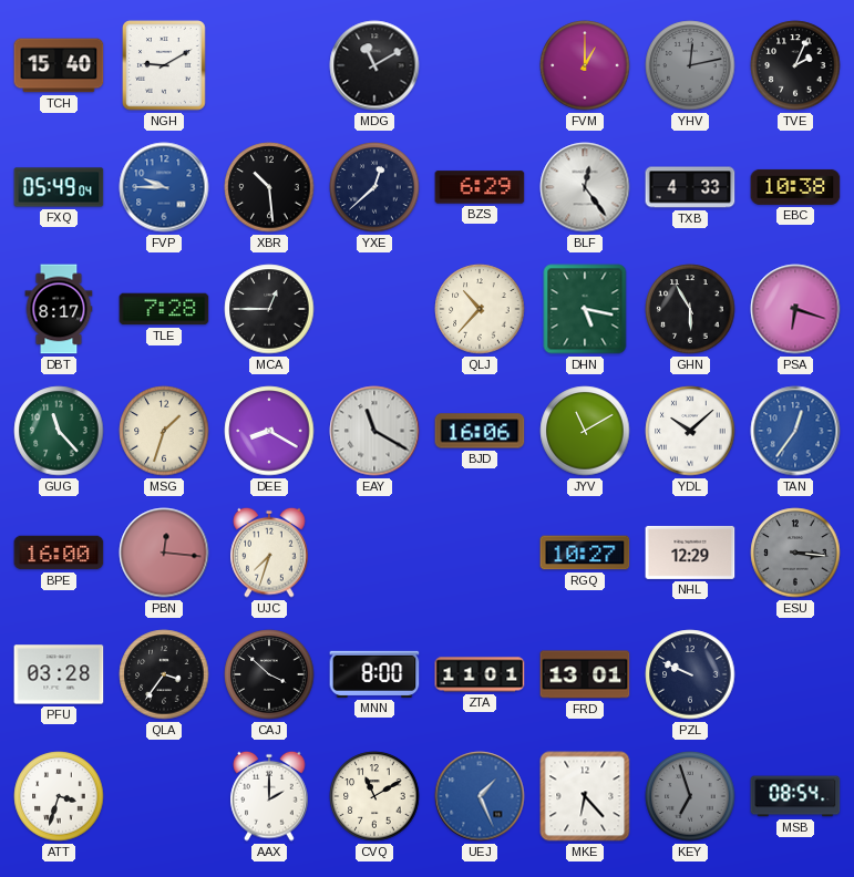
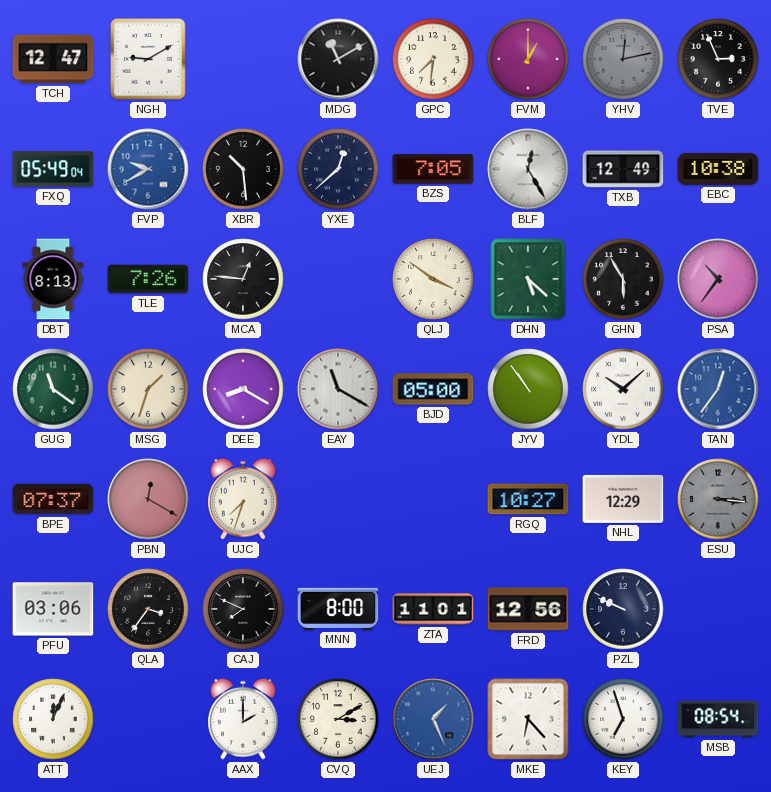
TCH: 15:40 -> 12:47
GPC: none -> 7:31
TVE: 2:04 -> 2:56
FVP: 9:45 -> 9:40
BZS: 6:29 -> 7:05
BLF: 12:24 -> 12:25
TXB: 4:33 -> 12:49
DBT: 8:17 -> 8:13
TLE: 7:28 -> 7:26
MCA: 12:45 -> 12:46
QLJ: 10:37 -> 3:51
DHN: 5:17 -> 5:22
PSA: 6:18 -> 10:36
GUG: 11:23 -> 11:21
BJD: 16:06 -> 05:00
JYV: 11:10 -> 10:54
BPE: 16:00 -> 07:37
PBN: 12:16 -> 12:20
PFU: 03:28 -> 03:06
CAJ: 3:52 -> 7:49
FRD: 13:01 -> 12:56
ATT: 3:33 -> 12:04
CVQ: 11:10 -> 3:10
KEY dial: grey -> white
